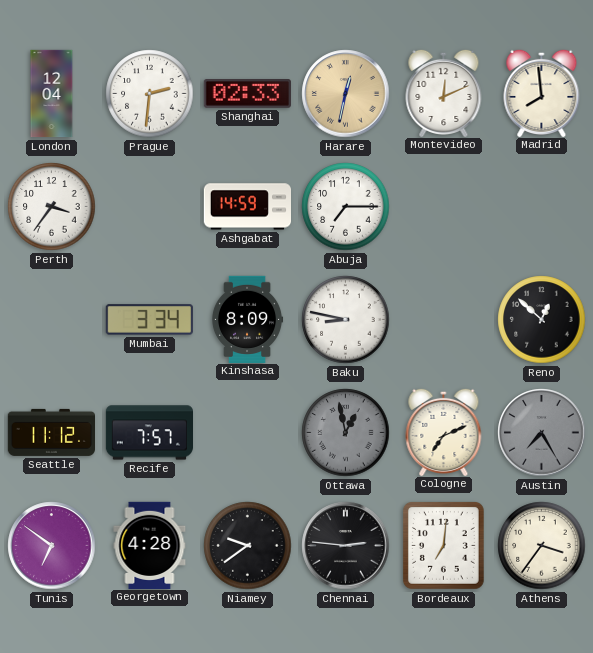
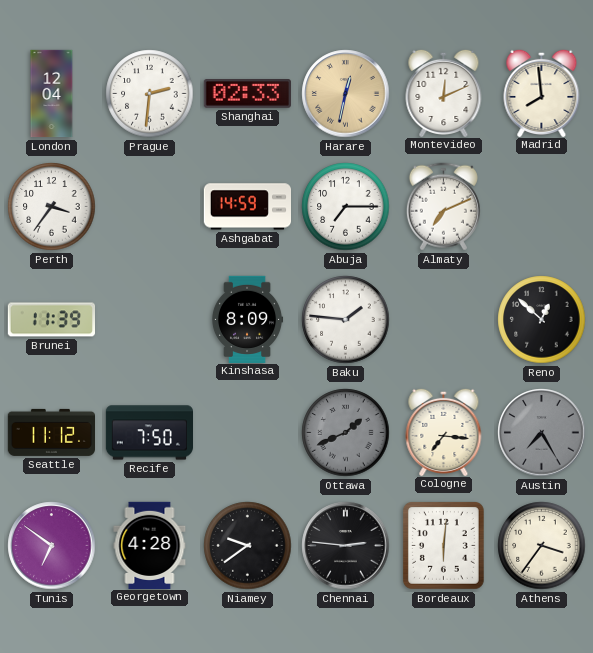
Almaty: none -> 7:11
Brunei: none -> 11:39
Mumbai: 3:34 -> none
Baku: 8:47 -> 1:46
Recife: 7:57 -> 7:50
Ottawa: 12:58 -> 1:41
Cologne: 7:11 -> 7:16
Bordeaux: 7:01 -> 6:01
